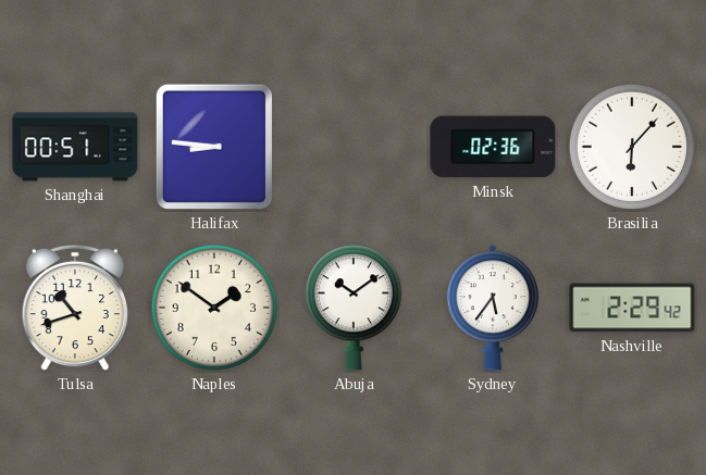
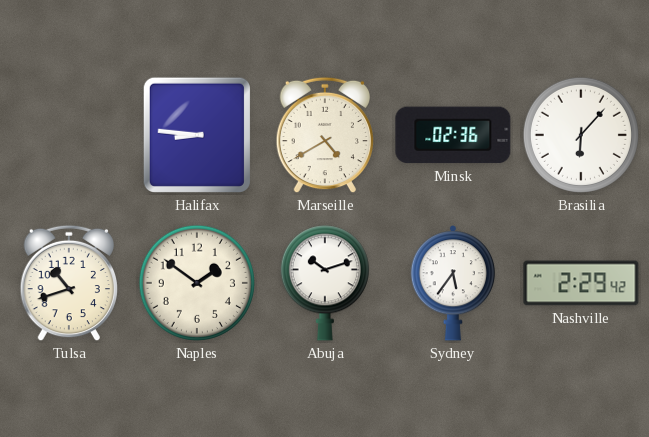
Shanghai: 00:51 -> none
Marseille: none -> 4:40
Abuja: 10:09 -> 10:12
